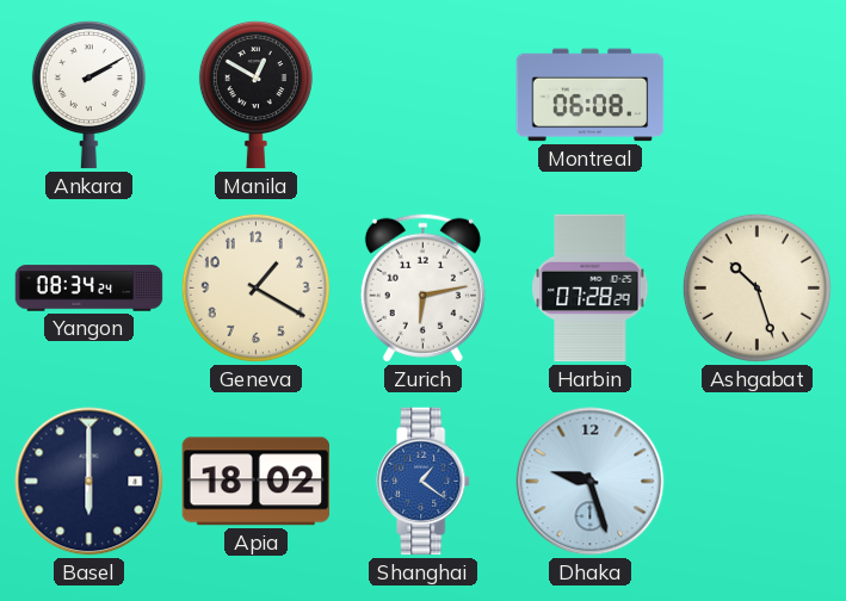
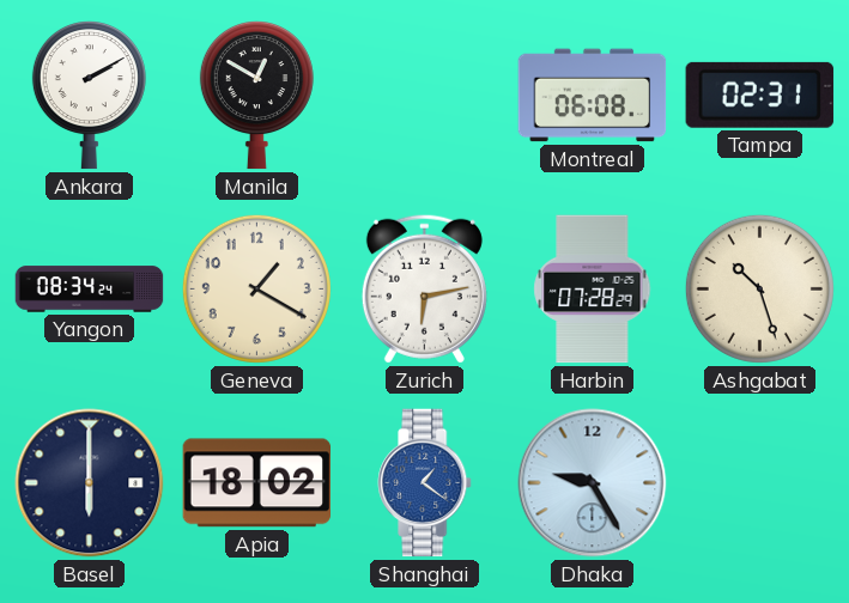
Tampa: none -> 02:31
Dhaka: 9:27 -> 9:25
